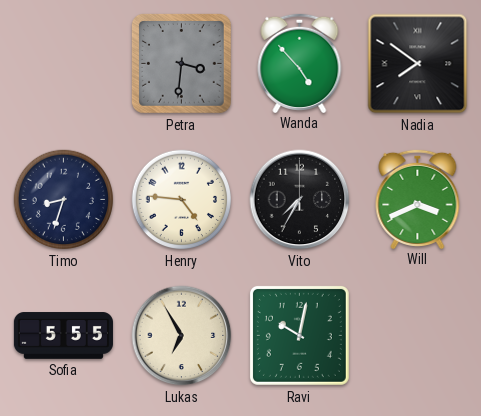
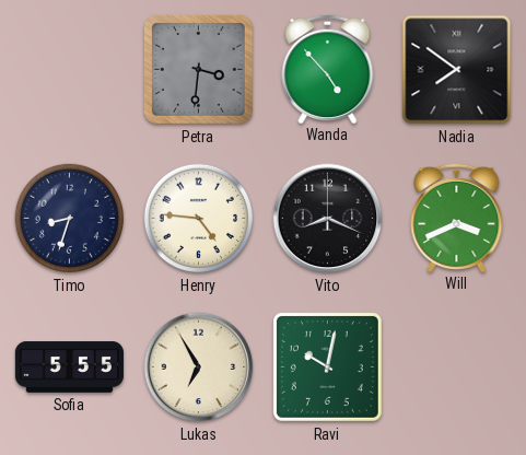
Vito: 7:35 -> 8:19
